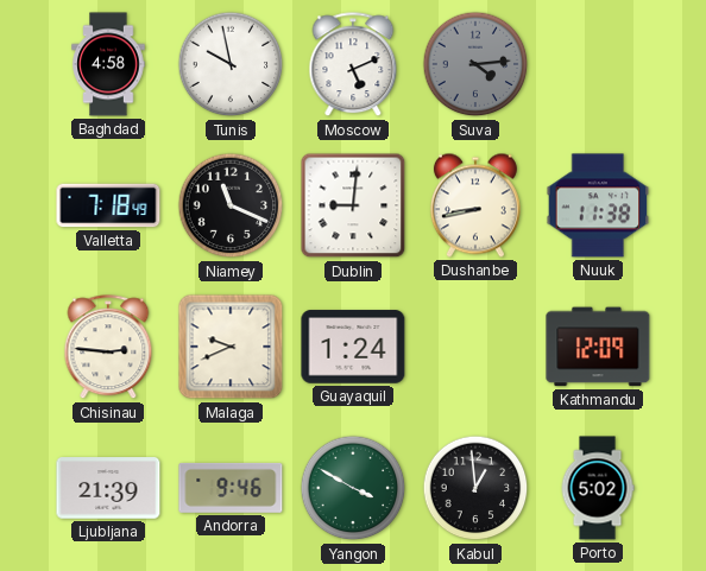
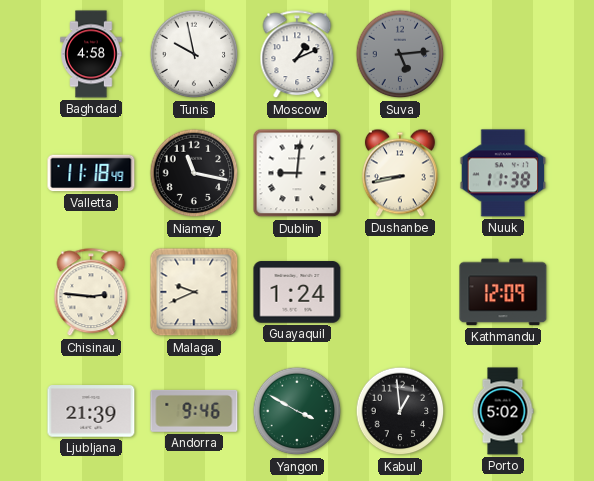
Moscow: 5:11 -> 1:11
Suva: 4:14 -> 5:14
Valletta: 7:18 -> 11:18
Niamey: 11:19 -> 11:17
